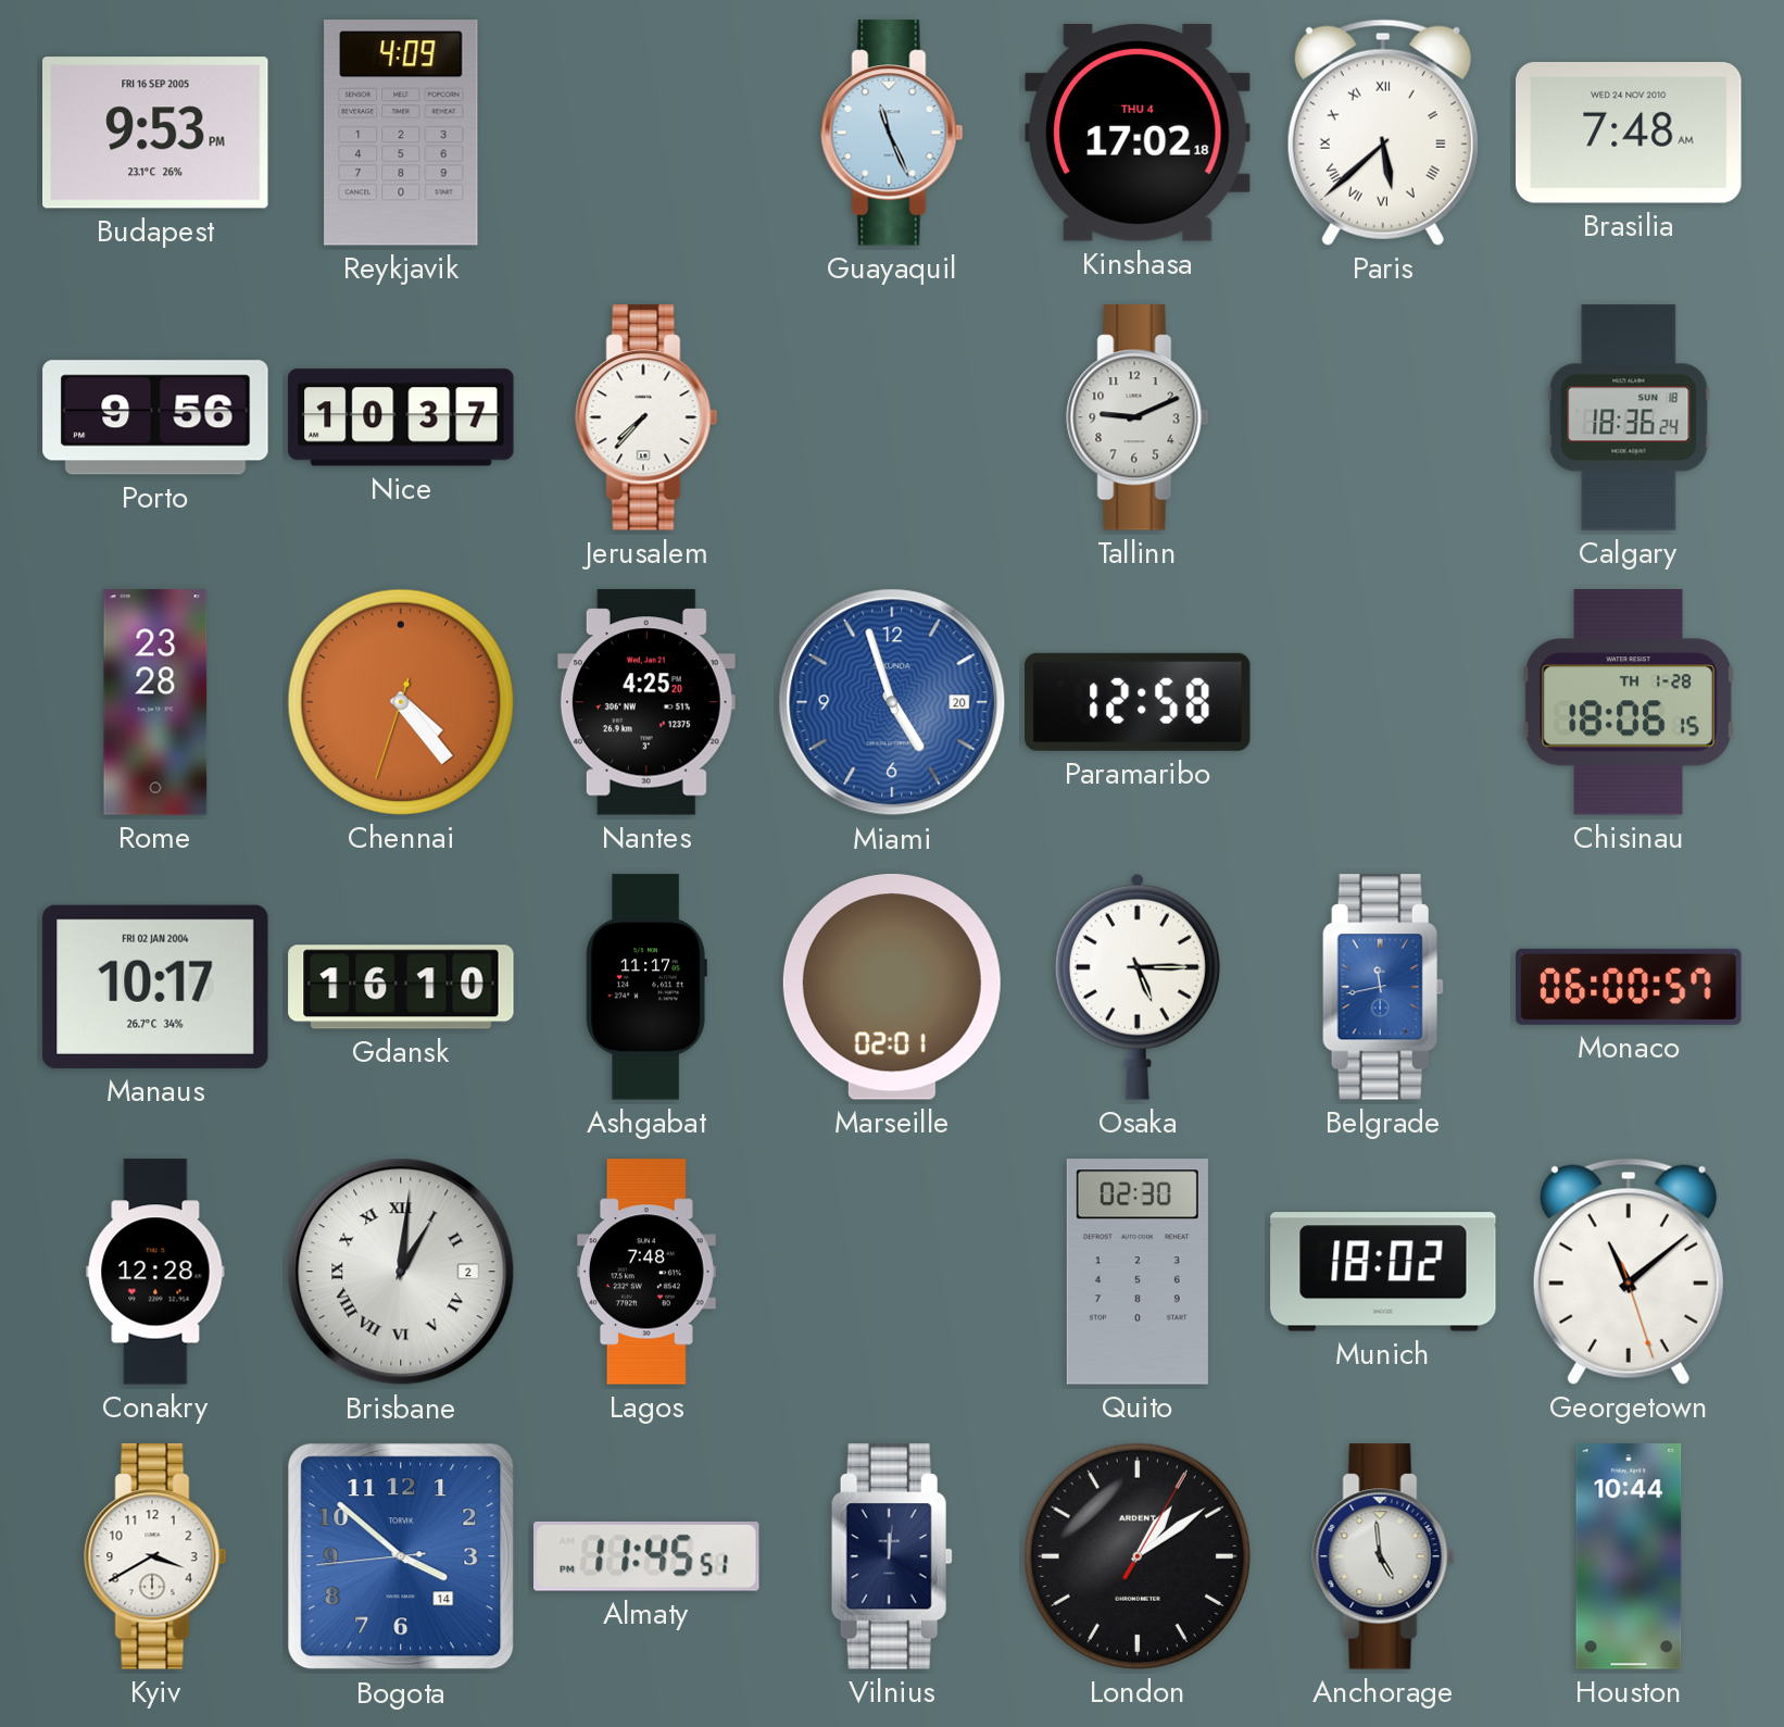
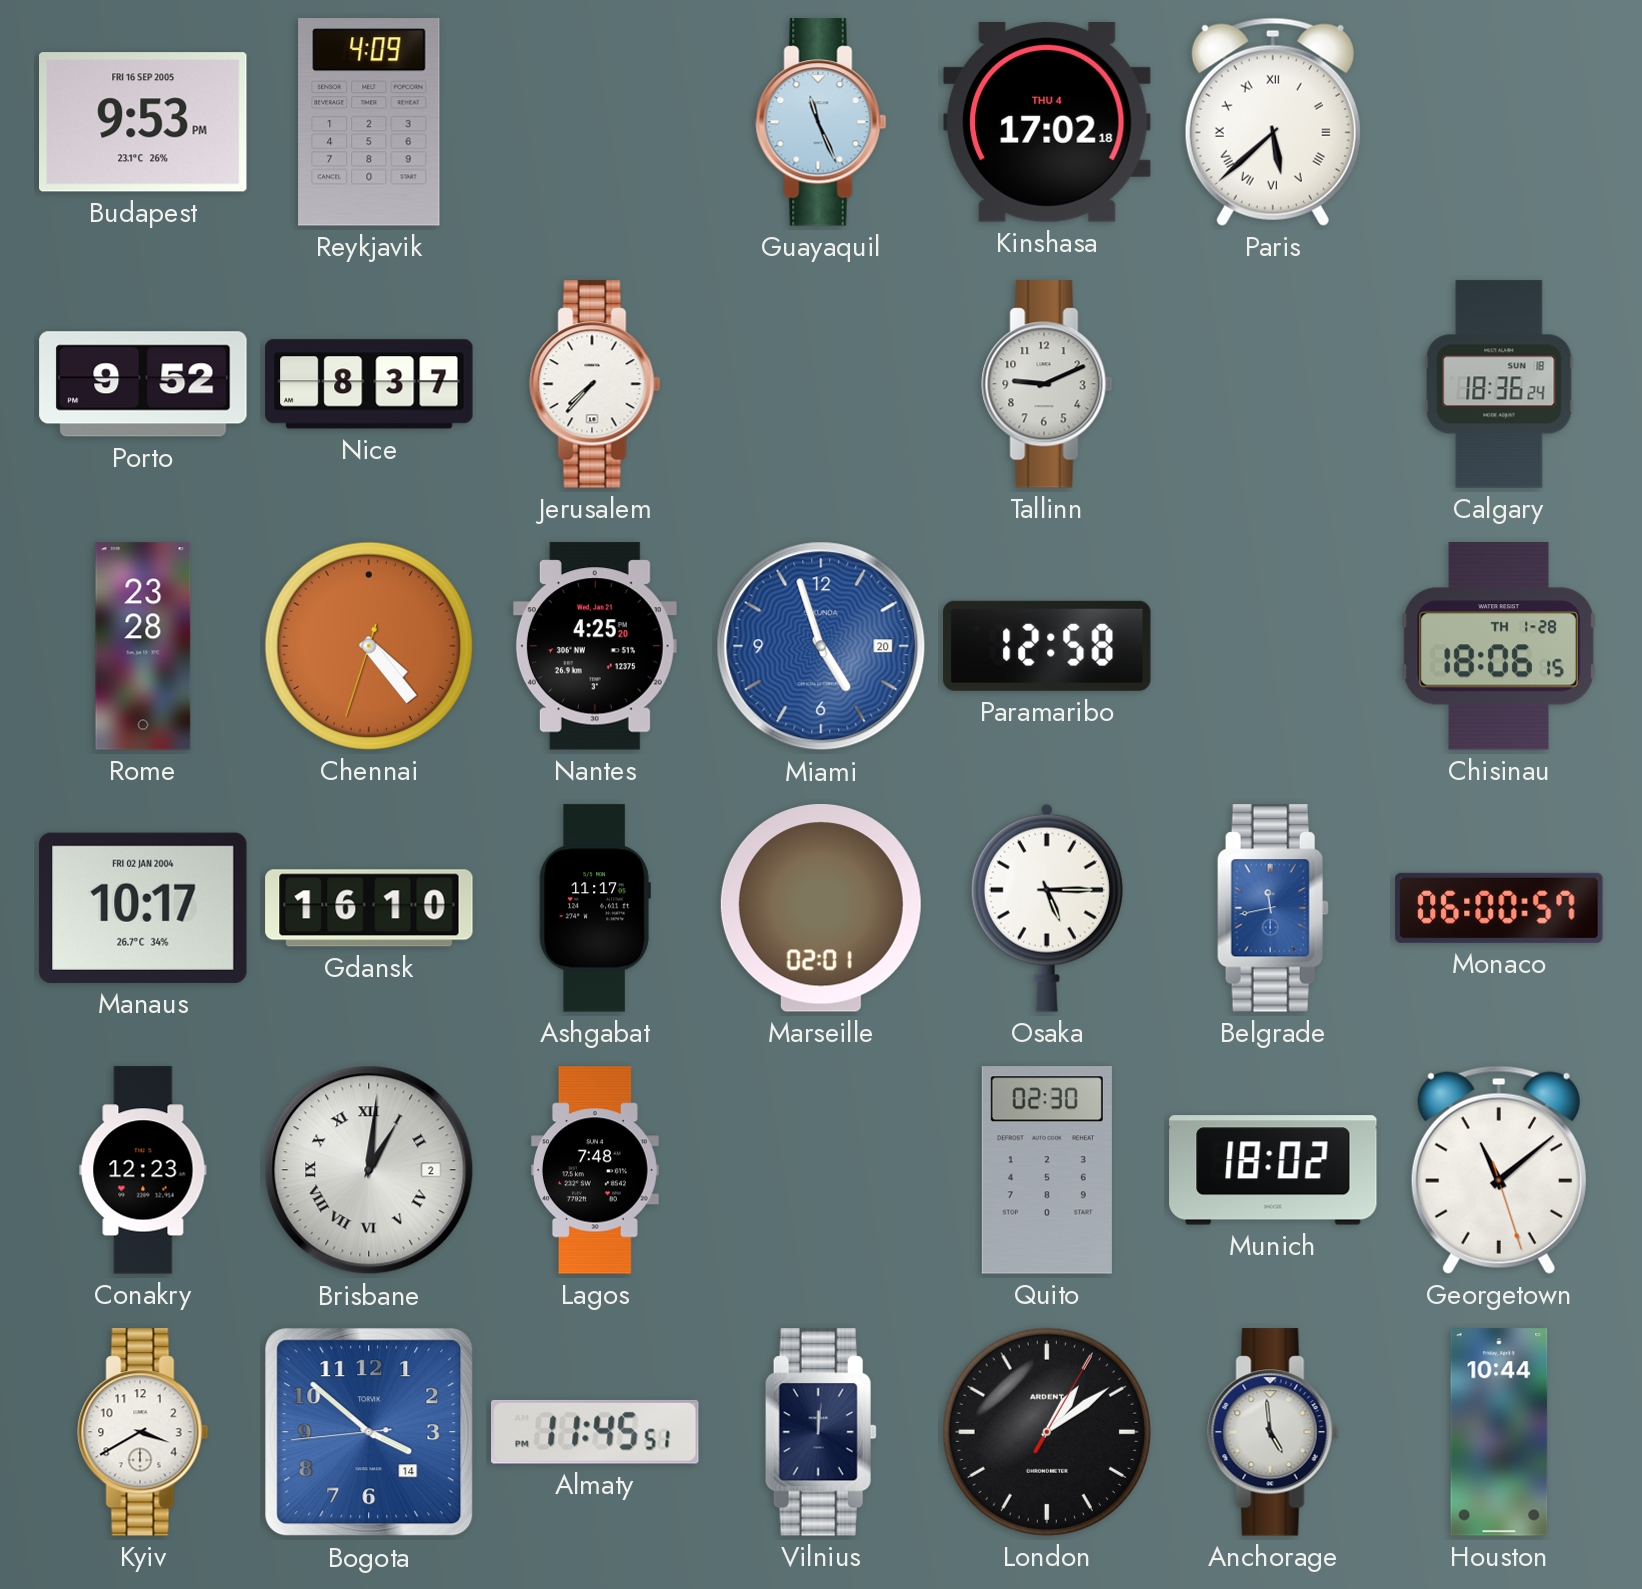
Brasilia: 7:48 -> none
Porto: 9:56 -> 9:52
Nice: 10:37 -> 8:37
Conakry: 12:28 -> 12:23
